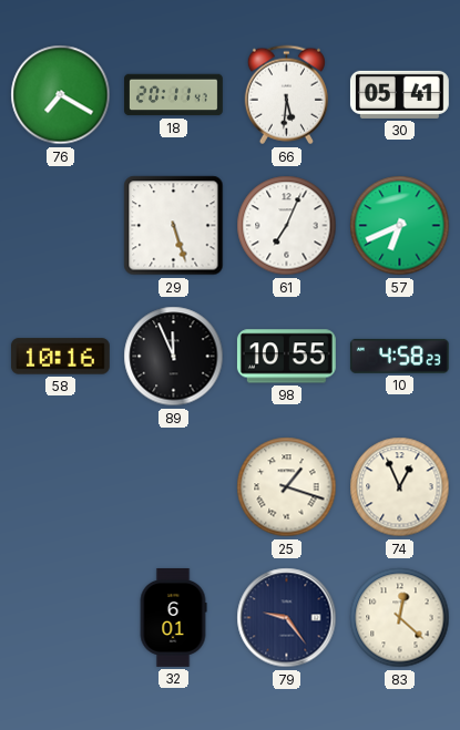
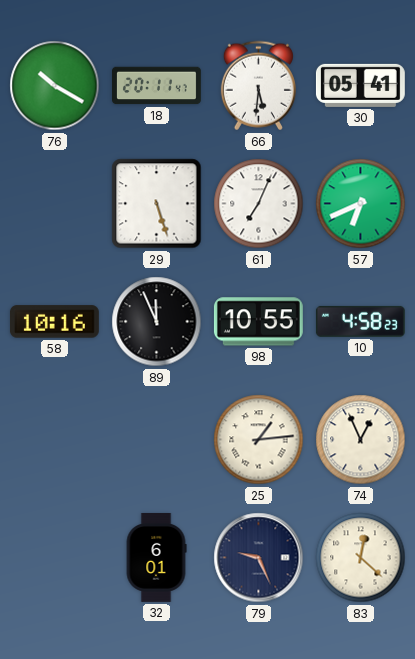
76: 7:20 -> 10:20
25: 1:18 -> 1:14
79: 9:24 -> 9:26
